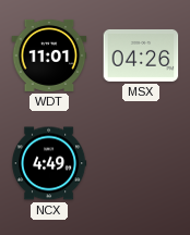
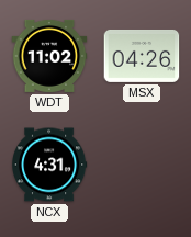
WDT: 11:01 -> 11:02
NCX: 4:49 -> 4:31
